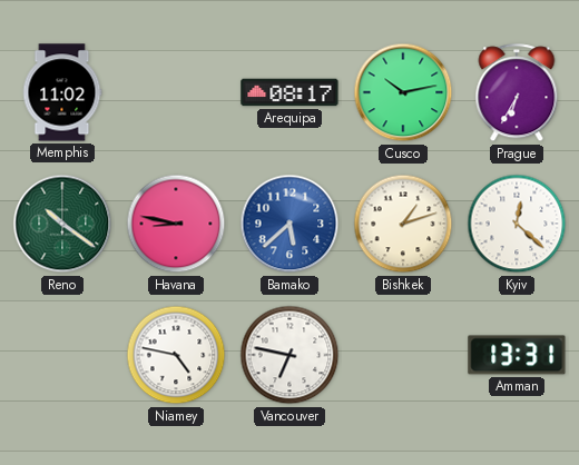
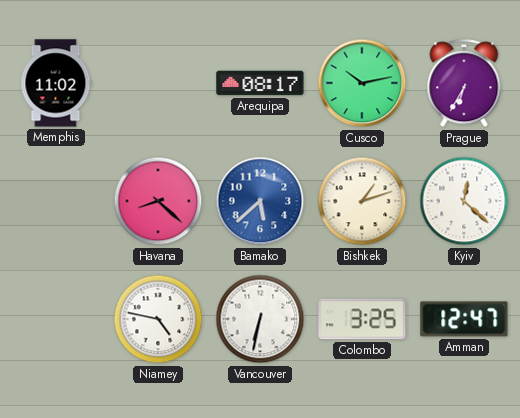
Reno: 10:21 -> none
Havana: 8:47 -> 8:22
Vancouver: 6:47 -> 6:32
Colombo: none -> 3:25
Amman: 13:31 -> 12:47
